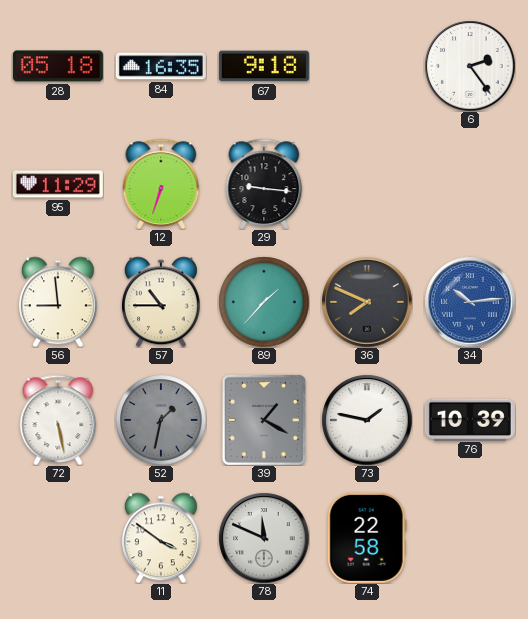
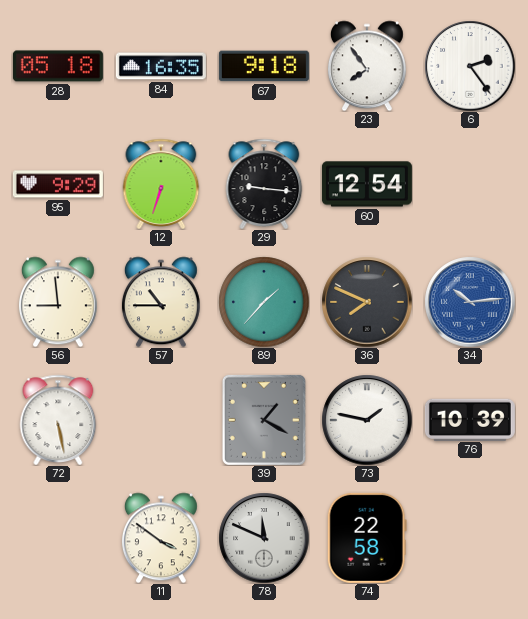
23: none -> 7:54
95: 11:29 -> 9:29
60: none -> 12:54
52: 1:32 -> none
